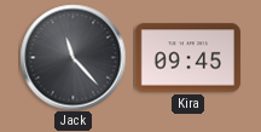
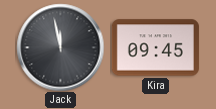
Jack: 11:23 -> 11:58
